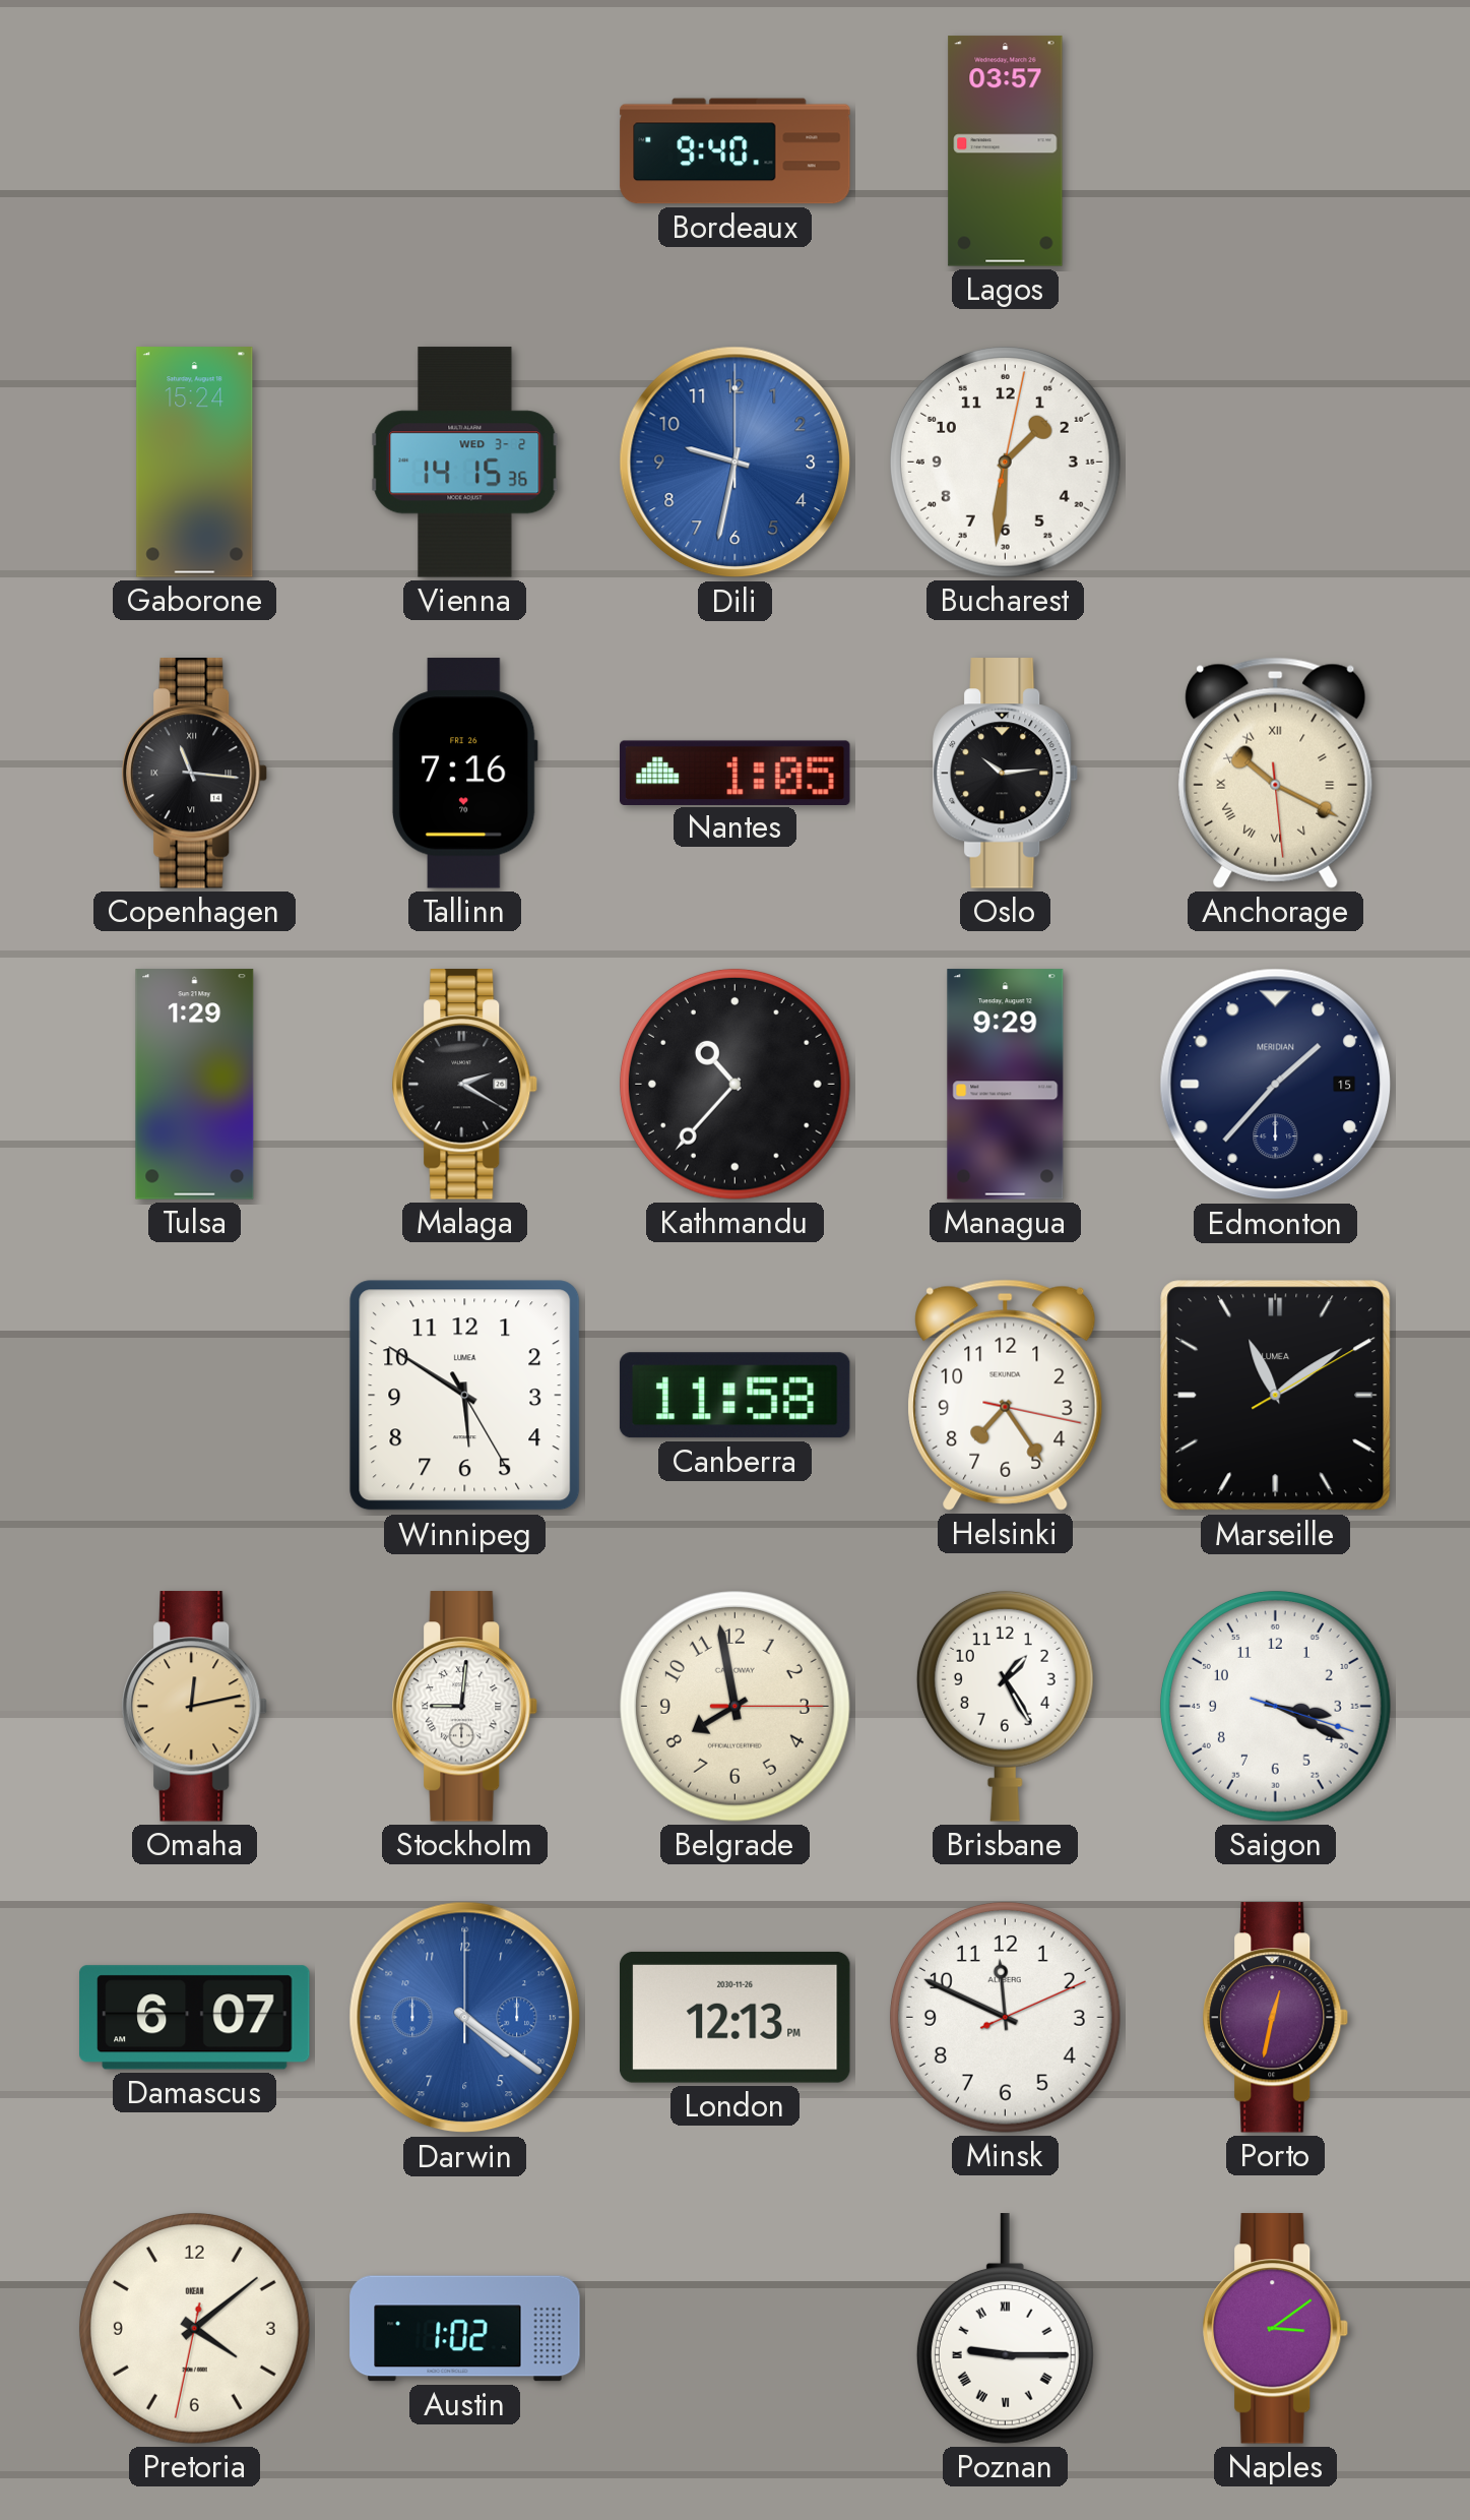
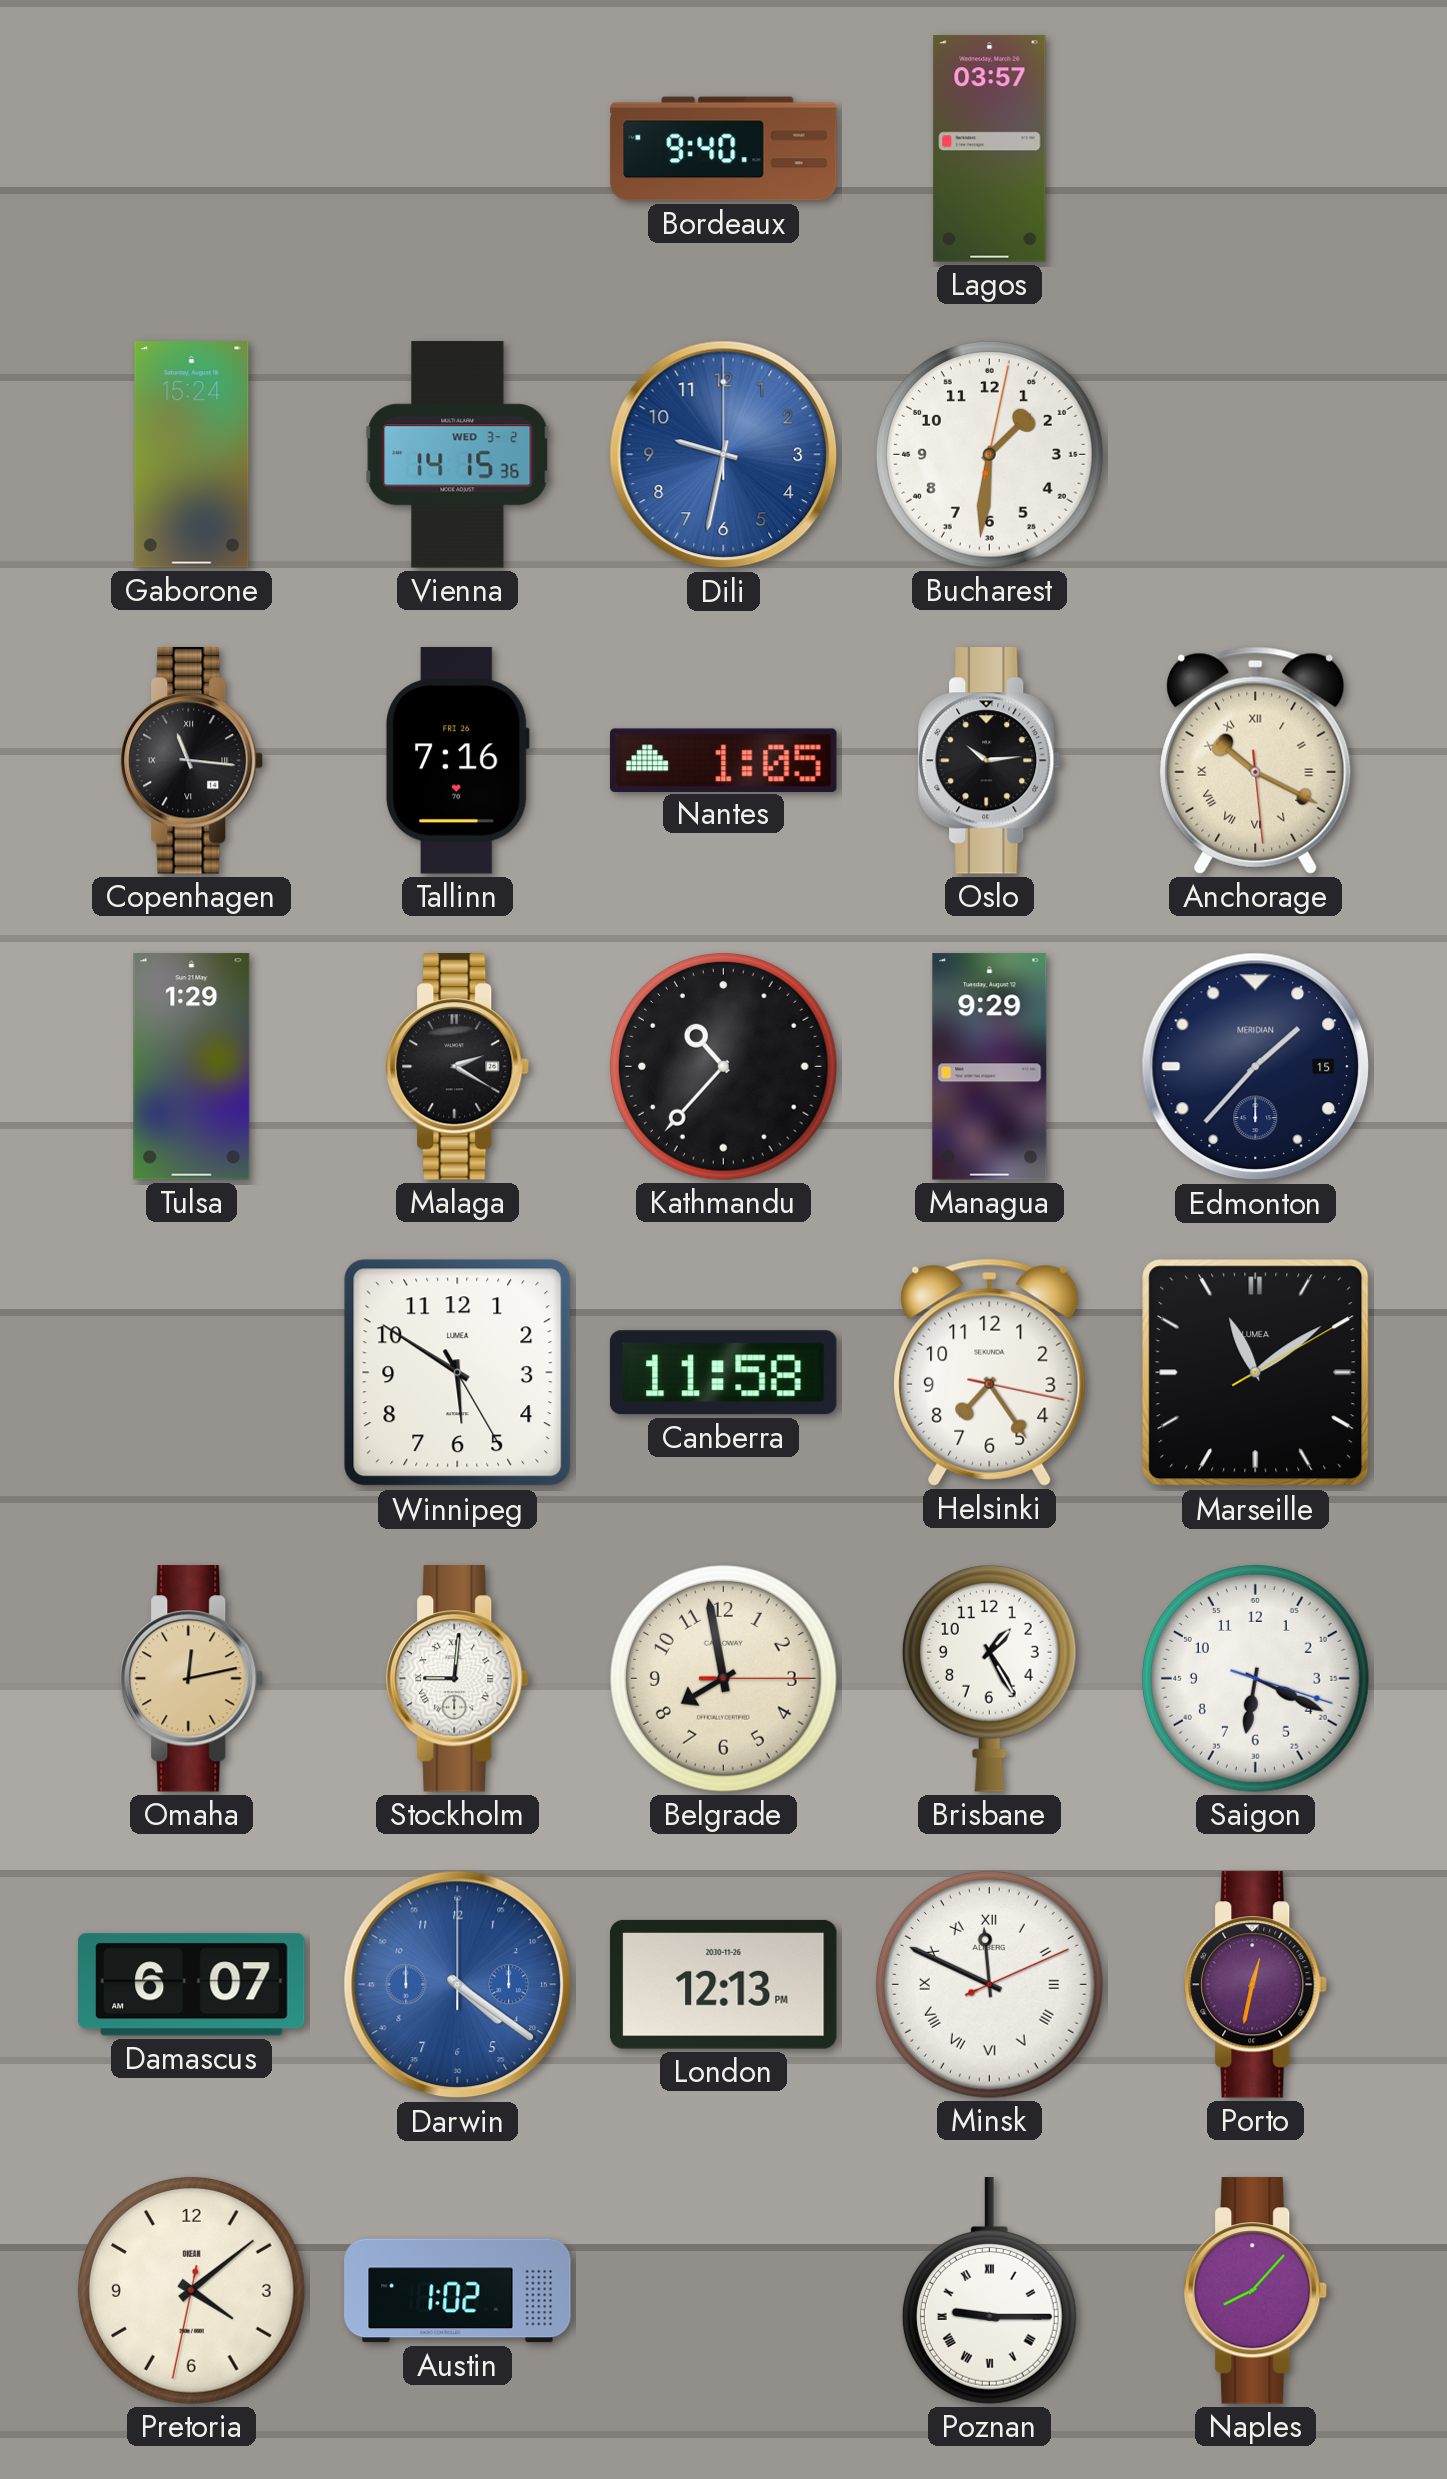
Saigon: 3:19 -> 6:19
Minsk numerals: Arabic -> Roman
Naples: 3:09 -> 8:07
